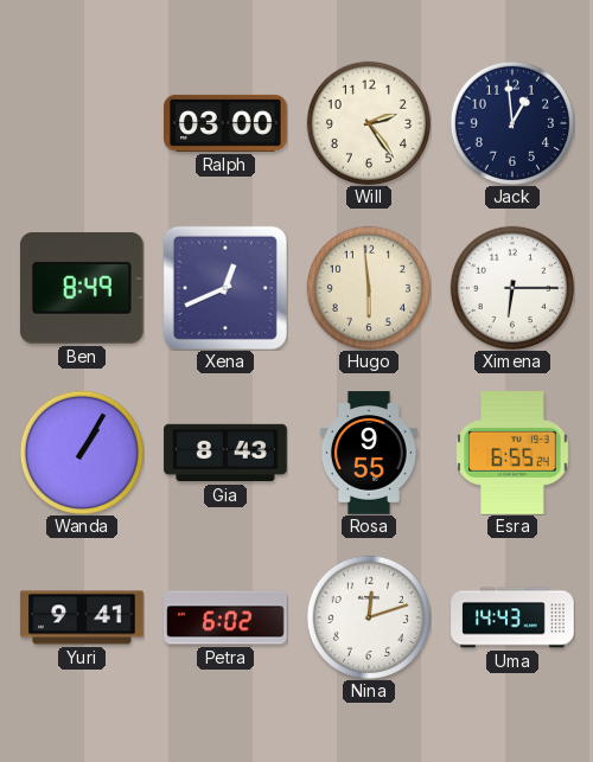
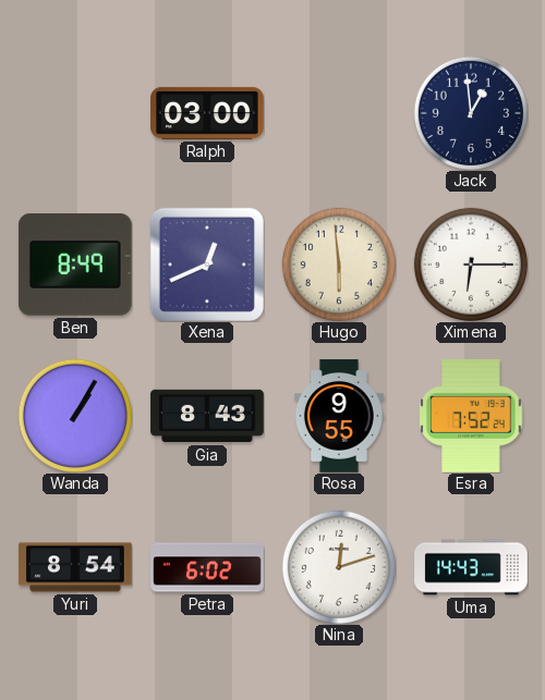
Will: 2:24 -> none
Esra: 6:55 -> 7:52
Yuri: 9:41 -> 8:54
